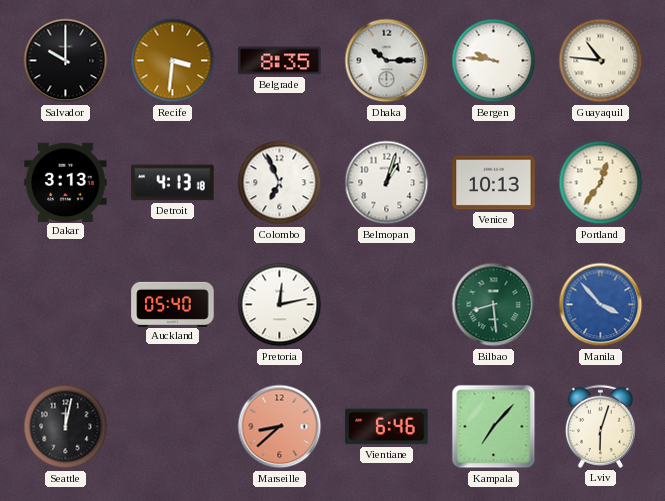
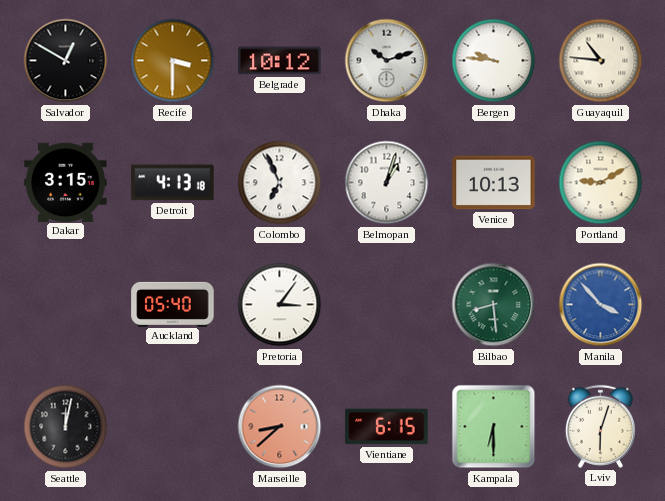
Salvador: 10:00 -> 12:50
Recife: 3:31 -> 3:30
Belgrade: 8:35 -> 10:12
Dhaka: 10:15 -> 10:12
Dakar: 3:13 -> 3:15
Portland: 12:36 -> 9:10
Pretoria: 12:13 -> 3:06
Vientiane: 6:46 -> 6:15
Kampala: 7:07 -> 6:30
